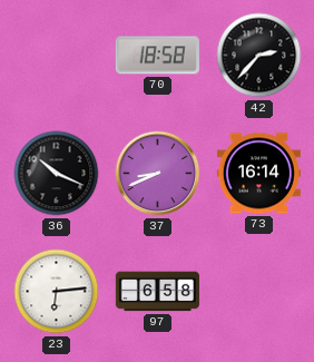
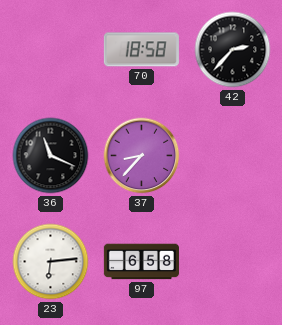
36: 10:19 -> 11:19
37: 8:41 -> 8:37
73: 16:14 -> none
